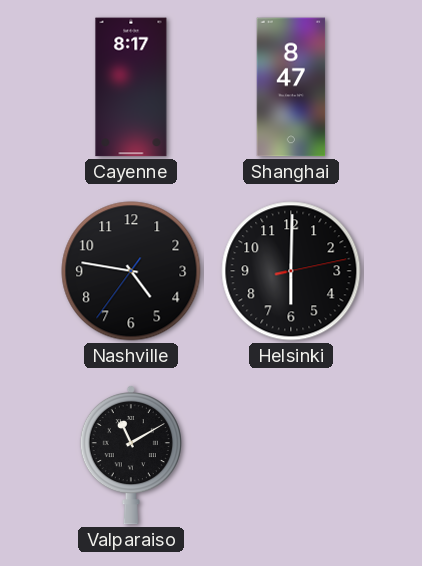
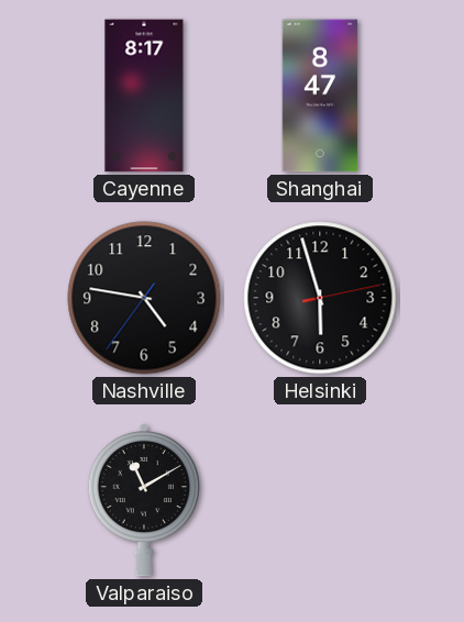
Helsinki: 6:00 -> 5:57
